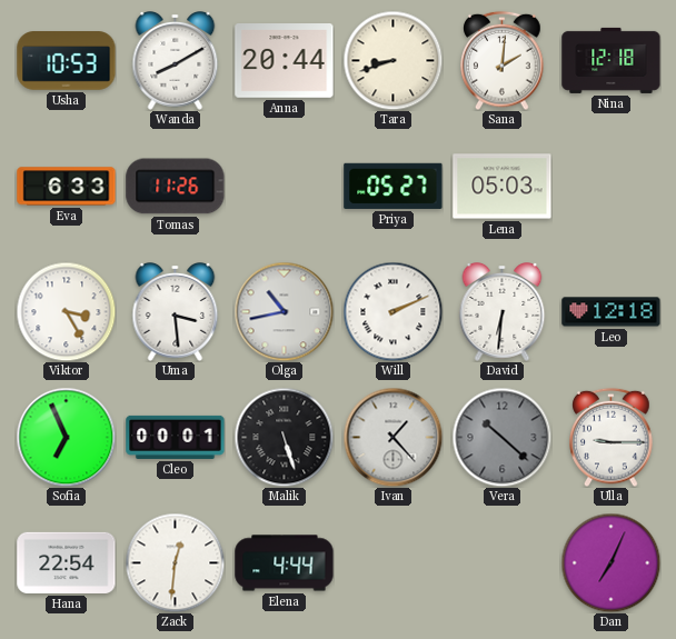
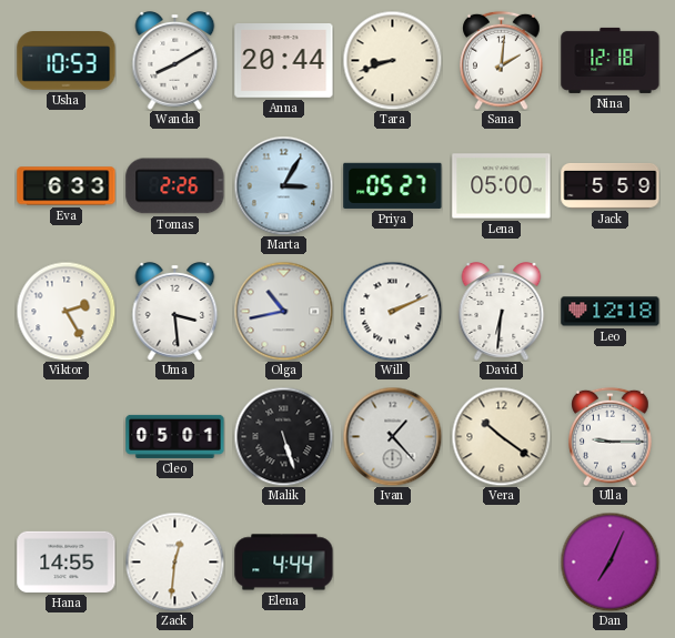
Tomas: 11:26 -> 2:26
Marta: none -> 3:05
Lena: 05:03 -> 05:00
Jack: none -> 5:59
Viktor: 3:25 -> 2:25
Sofia: 6:56 -> none
Cleo: 00:01 -> 05:01
Vera: 10:22 -> 10:21
Vera dial: grey -> cream
Hana: 22:54 -> 14:55
